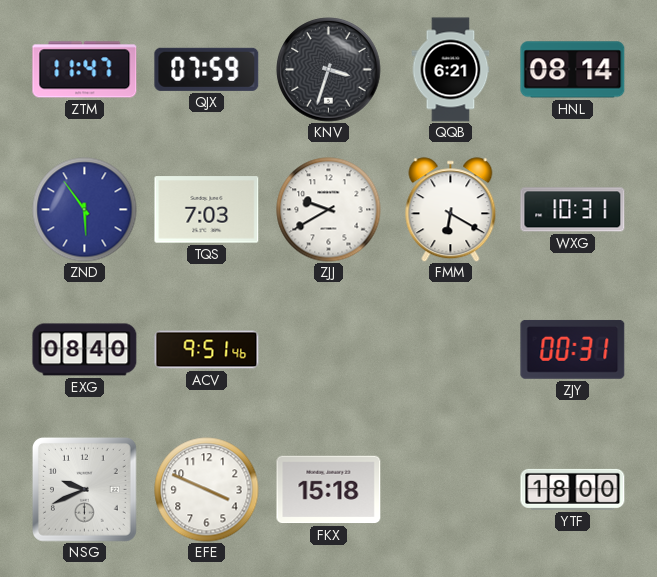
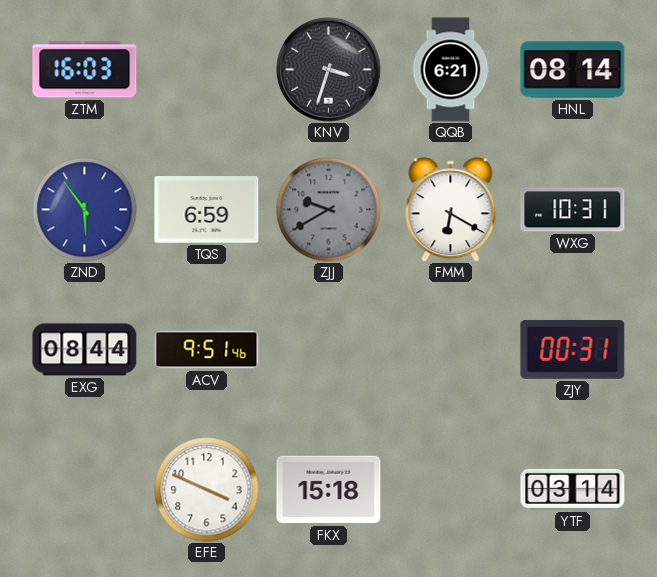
ZTM: 11:47 -> 16:03
QJX: 07:59 -> none
TQS: 7:03 -> 6:59
ZJJ dial: white -> grey
EXG: 08:40 -> 08:44
NSG: 9:41 -> none
YTF: 18:00 -> 03:14
